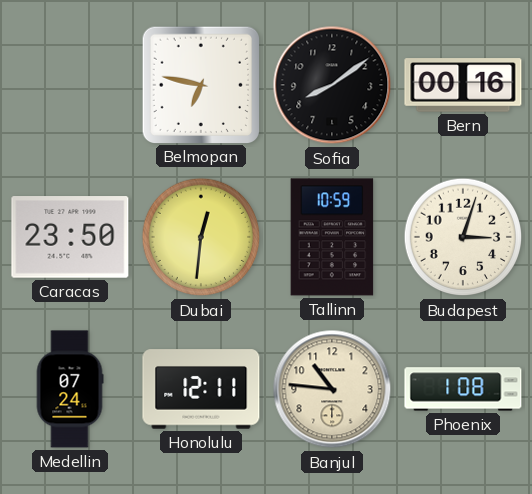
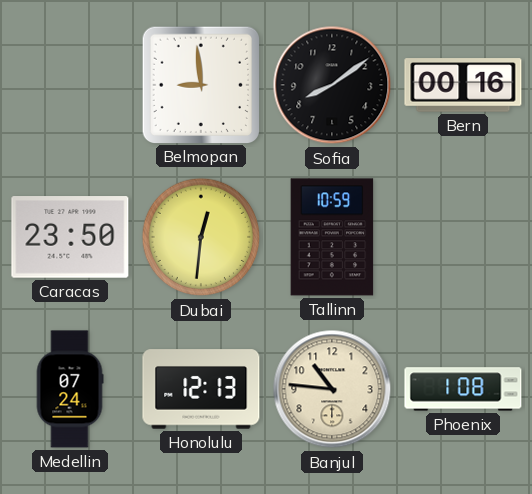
Belmopan: 6:47 -> 8:59
Budapest: 3:03 -> none
Honolulu: 12:11 -> 12:13
